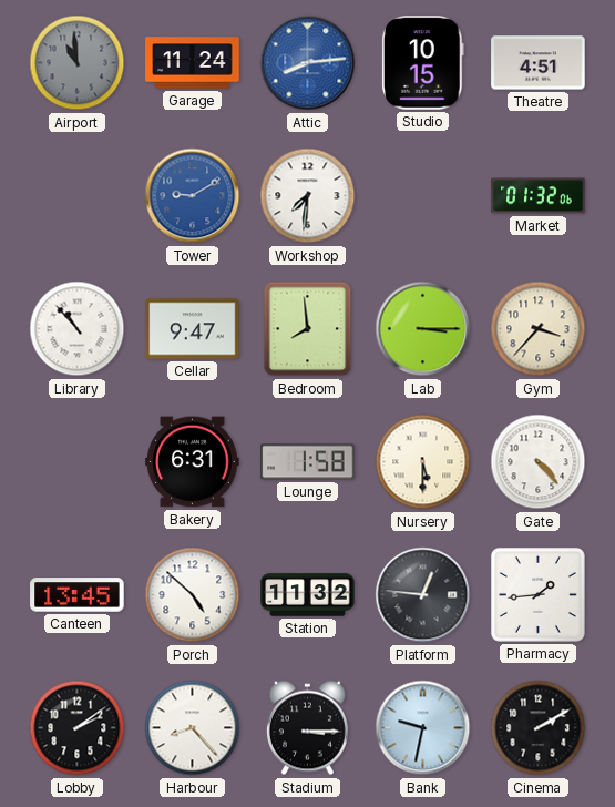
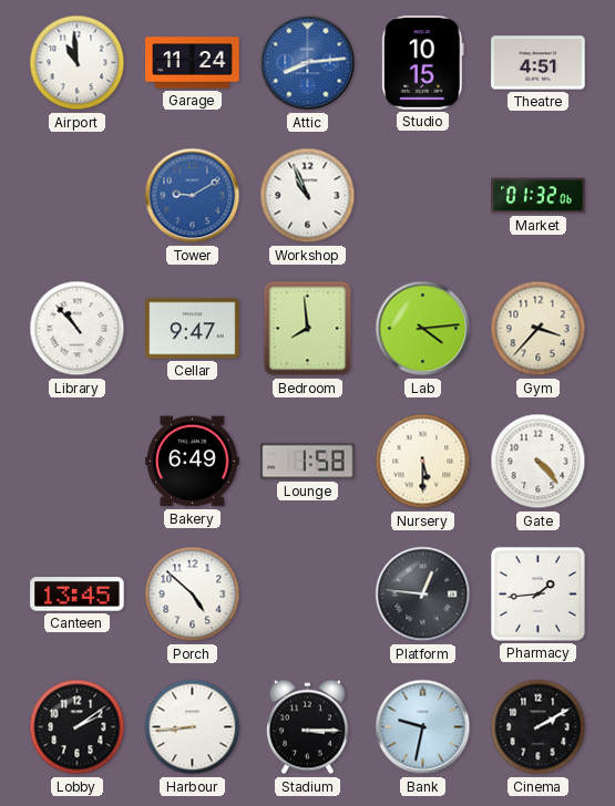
Airport dial: grey -> white
Workshop: 7:31 -> 10:56
Lab: 3:15 -> 4:14
Bakery: 6:31 -> 6:49
Station: 11:32 -> none
Harbour: 8:23 -> 8:44
